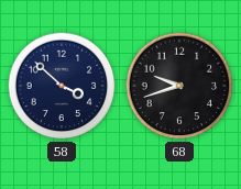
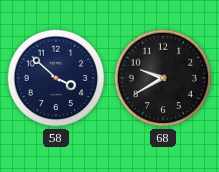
68: 9:42 -> 9:40
